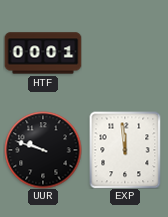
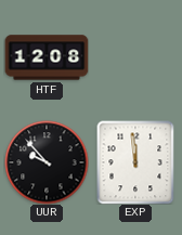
HTF: 00:01 -> 12:08
UUR: 9:48 -> 9:53
